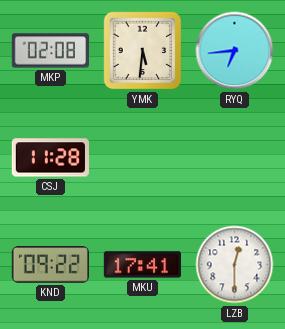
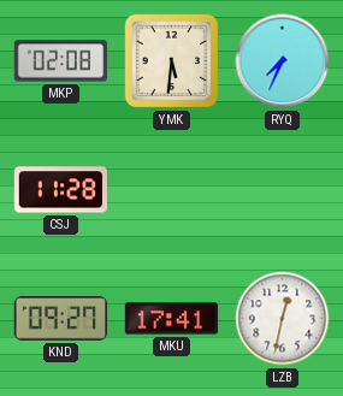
RYQ: 6:44 -> 7:34
KND: 09:22 -> 09:27
LZB: 12:30 -> 12:32
